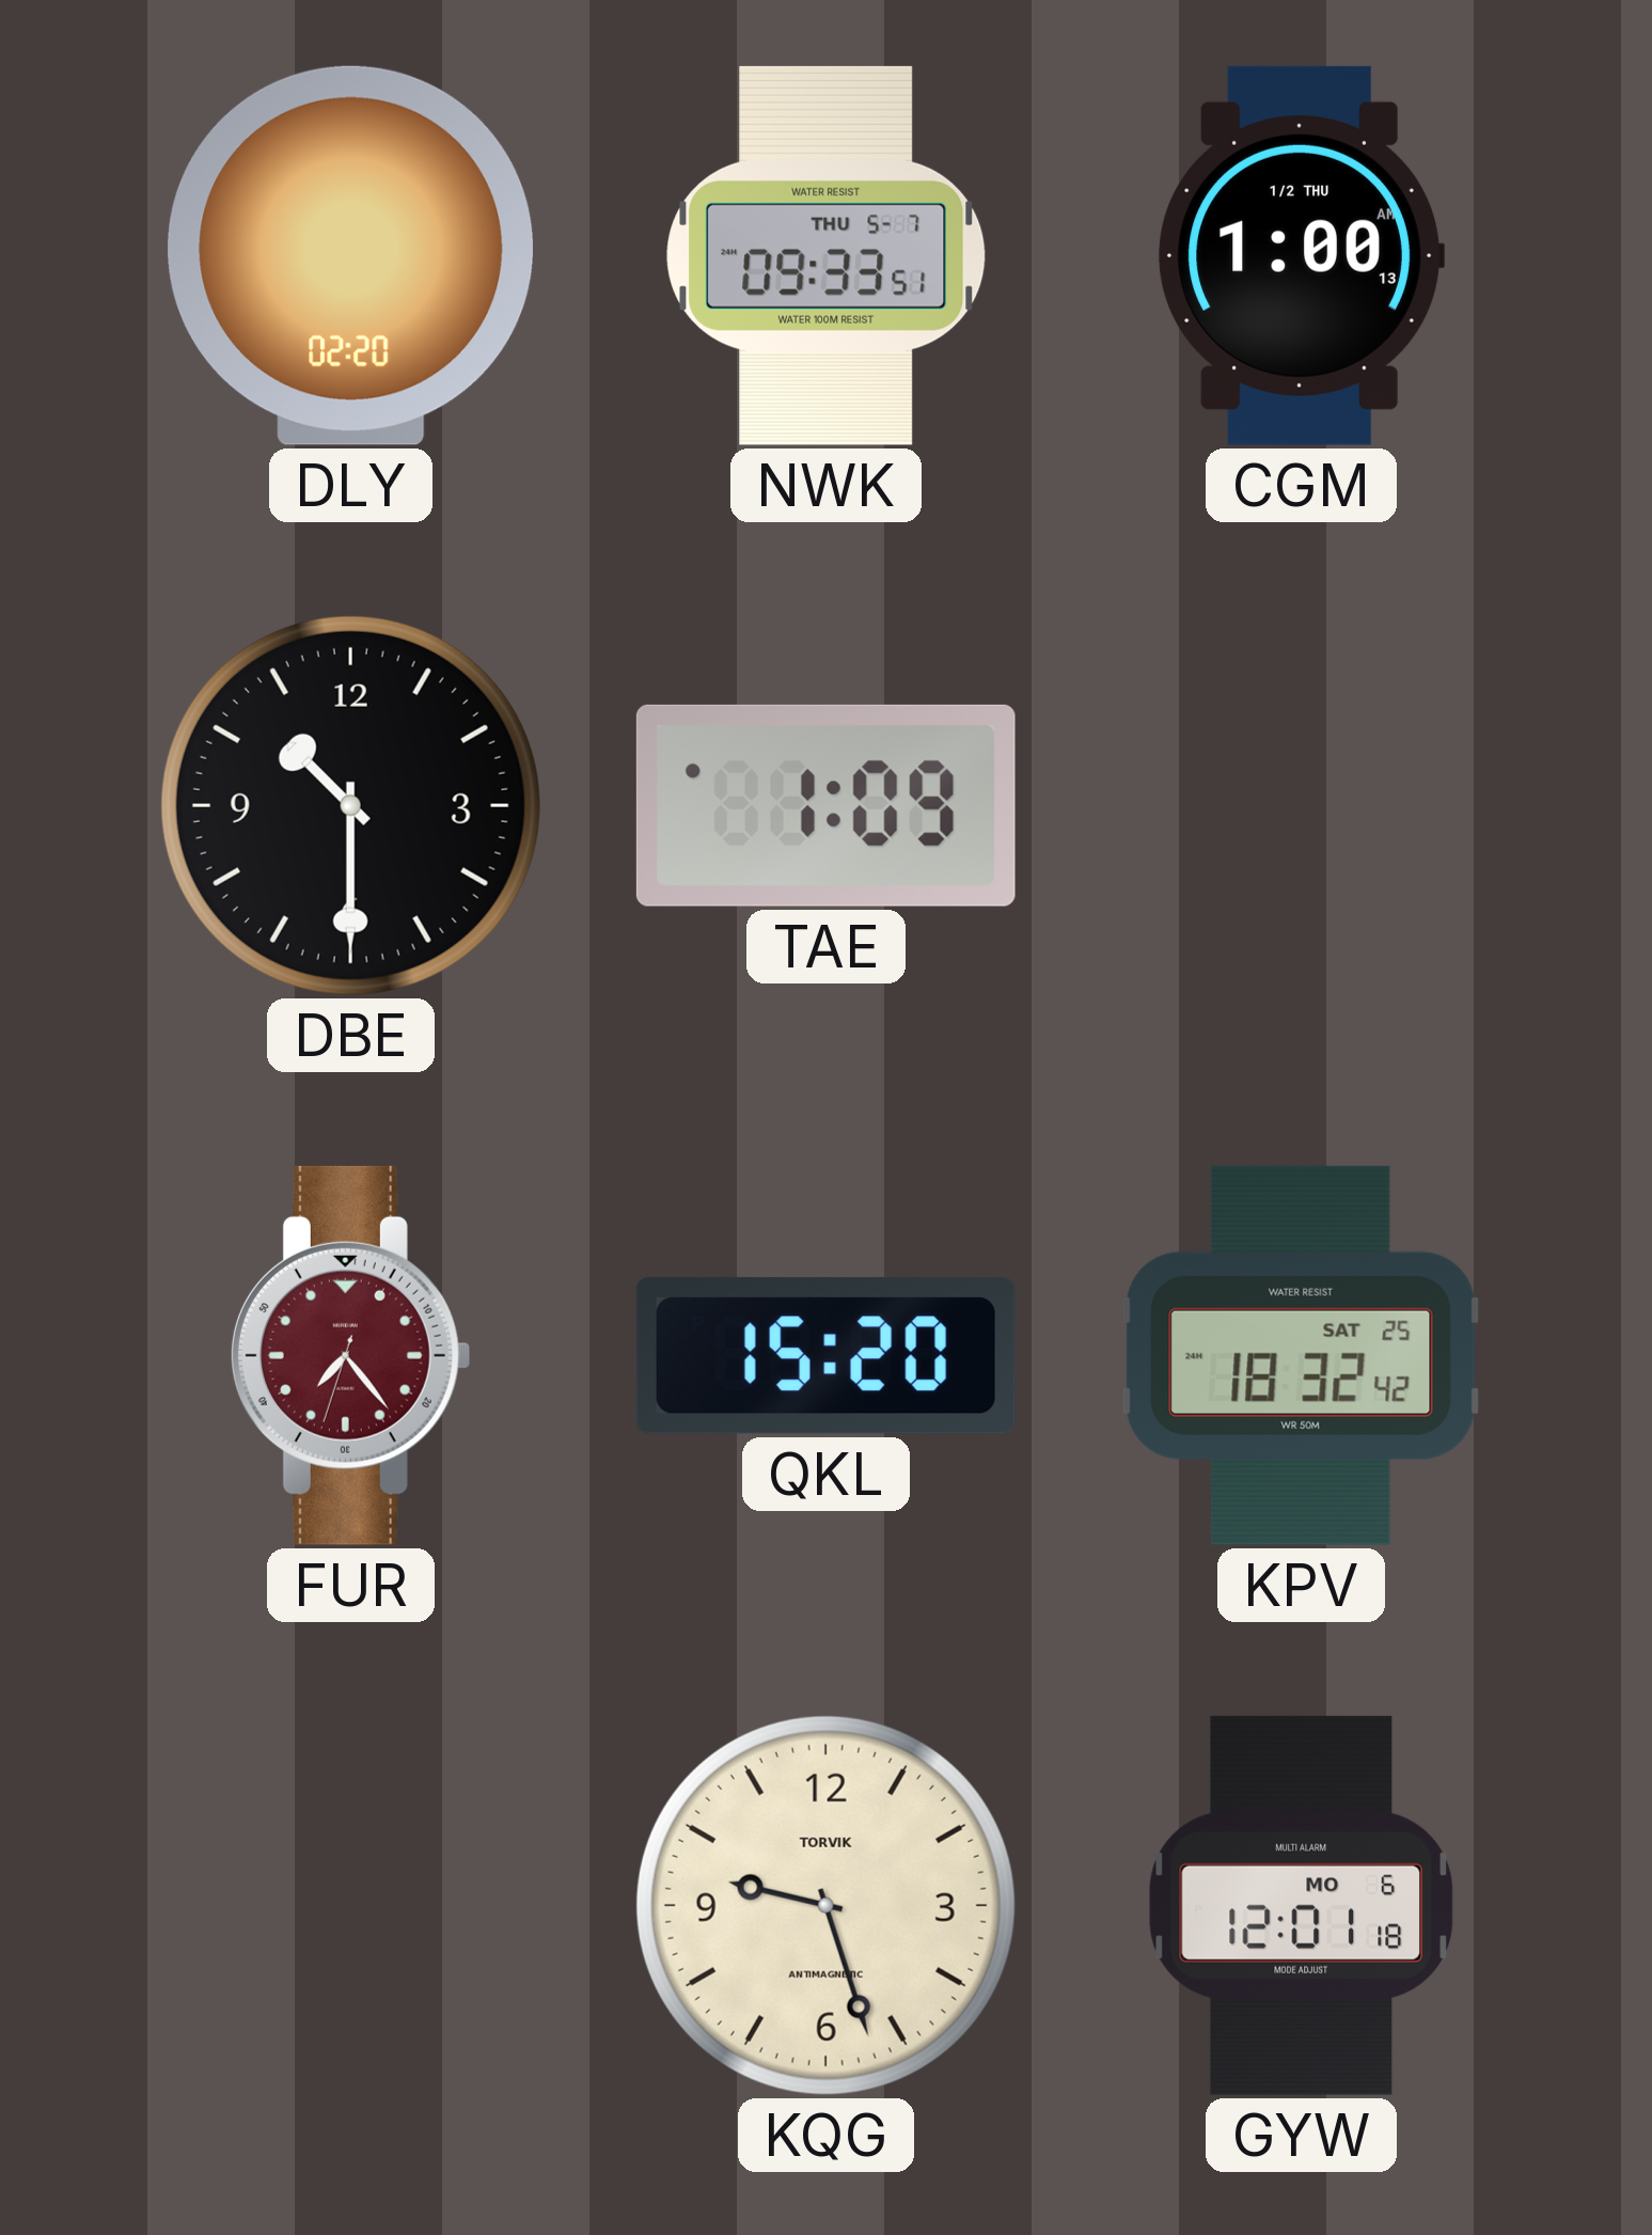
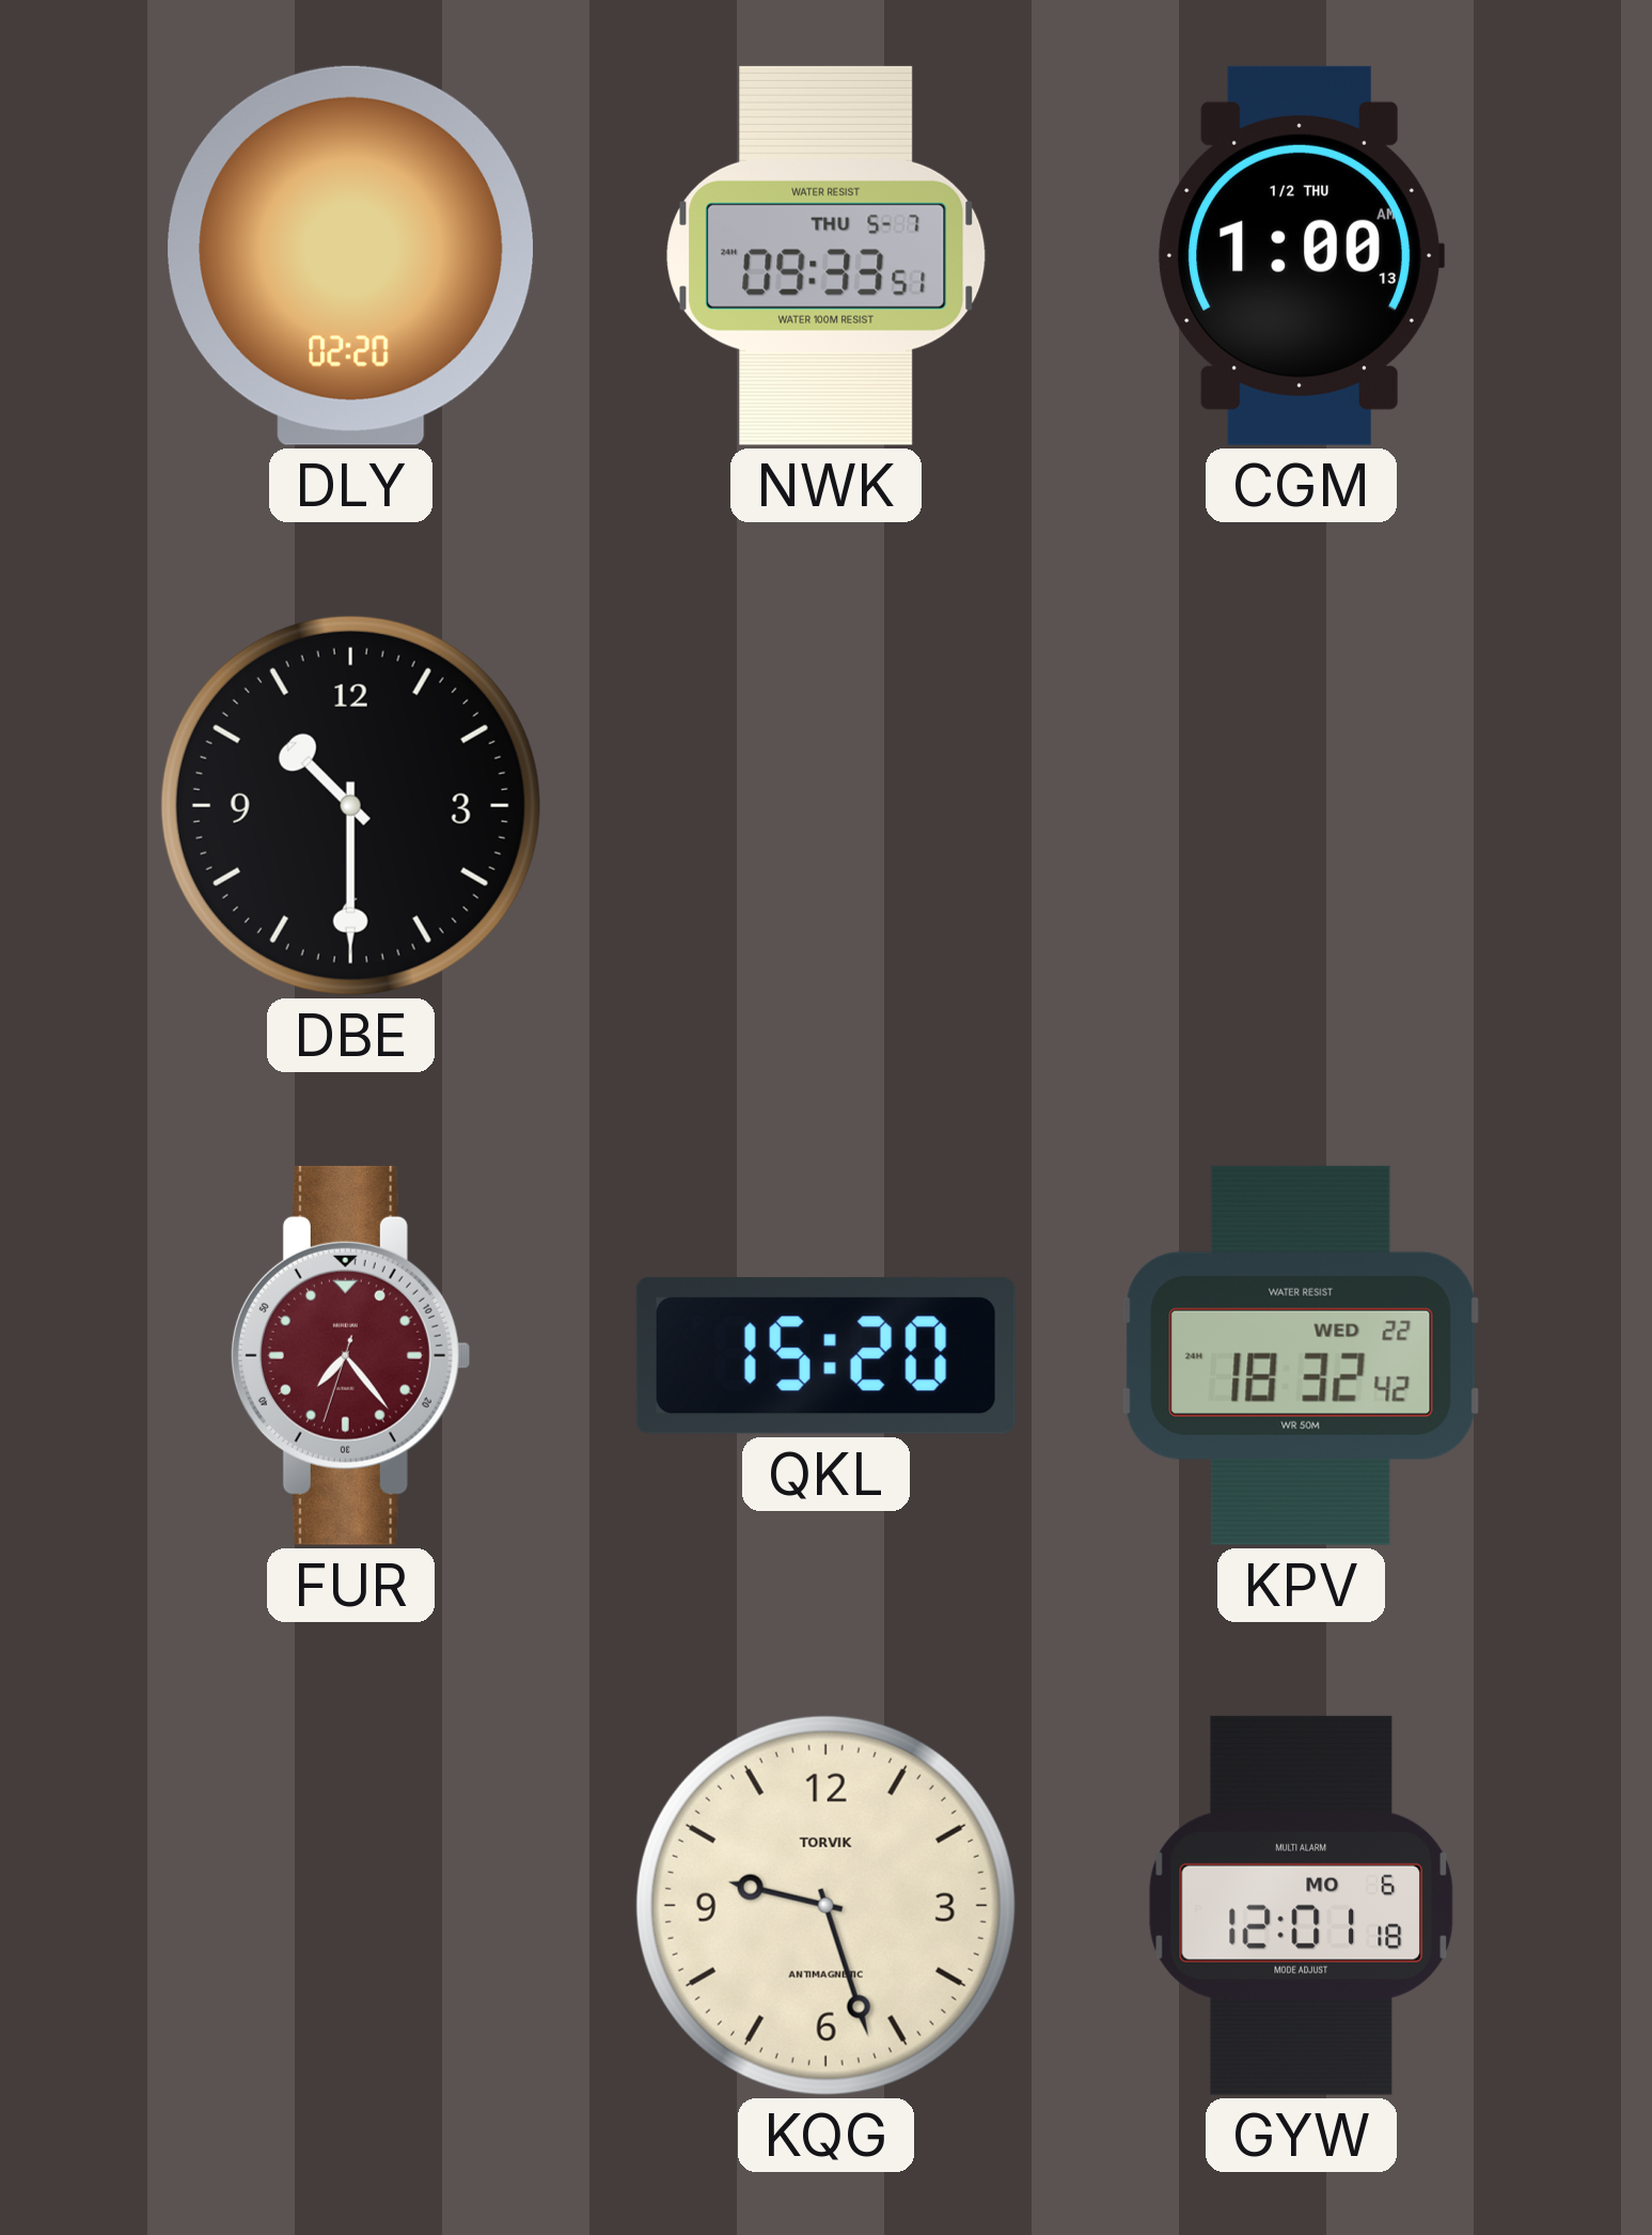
TAE: 1:09 -> none
KPV date: SAT 25 -> WED 22
